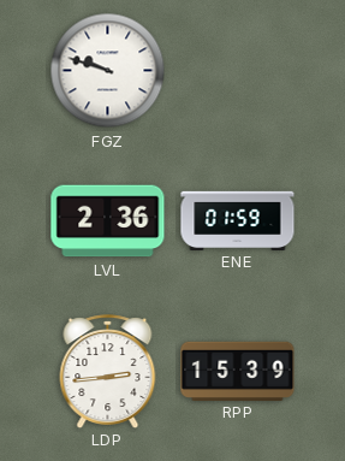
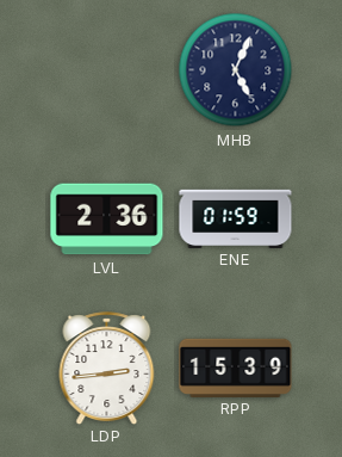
FGZ: 9:48 -> none
MHB: none -> 5:04
